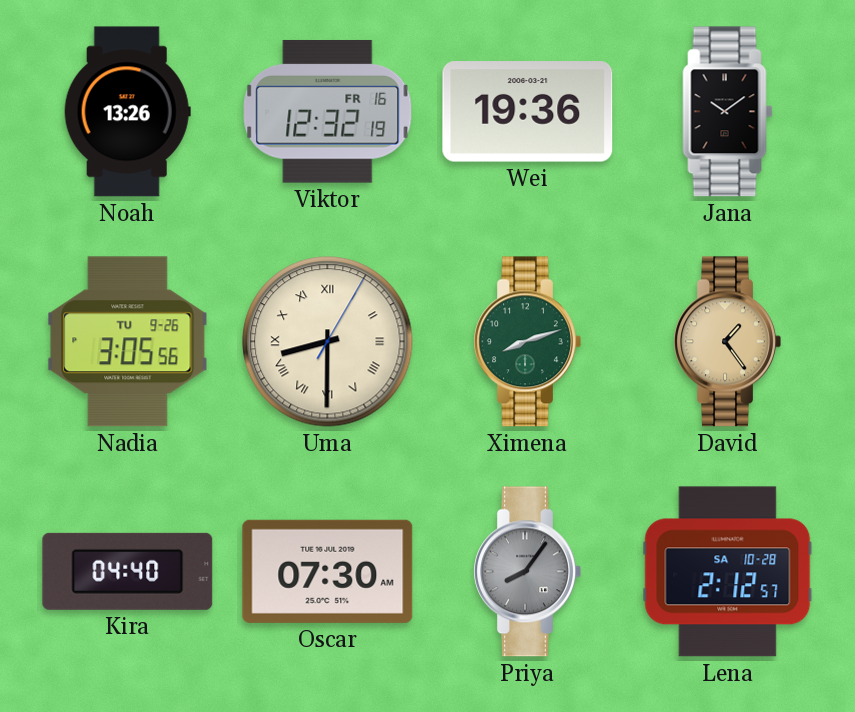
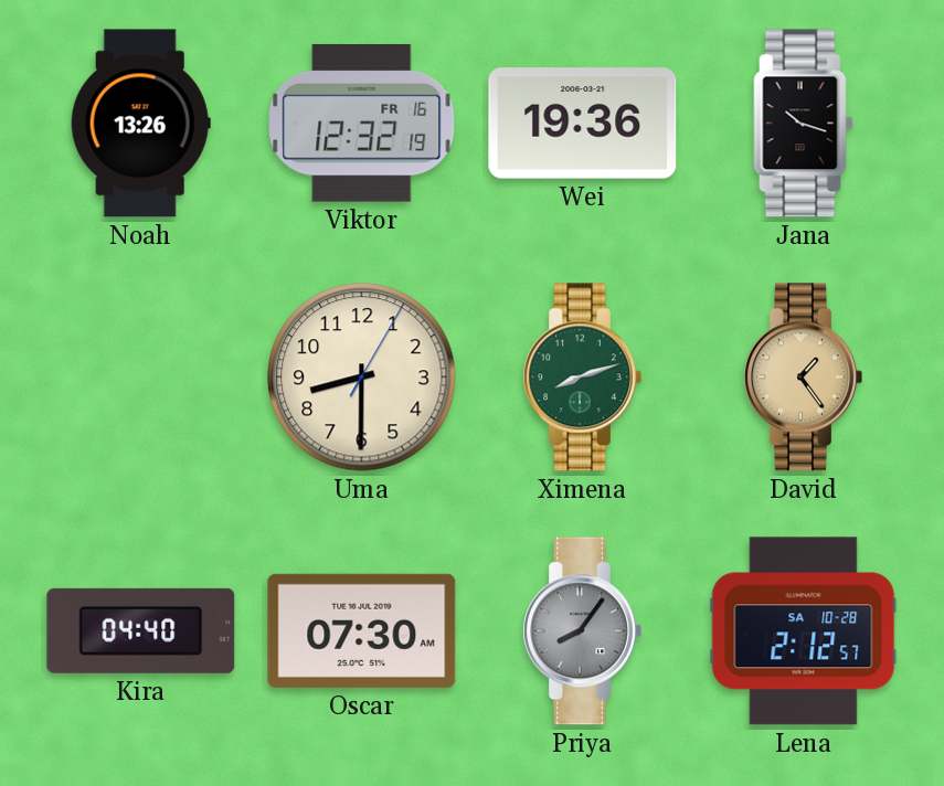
Jana: 10:09 -> 10:18
Nadia: 3:05 -> none
Uma numerals: Roman -> Arabic
